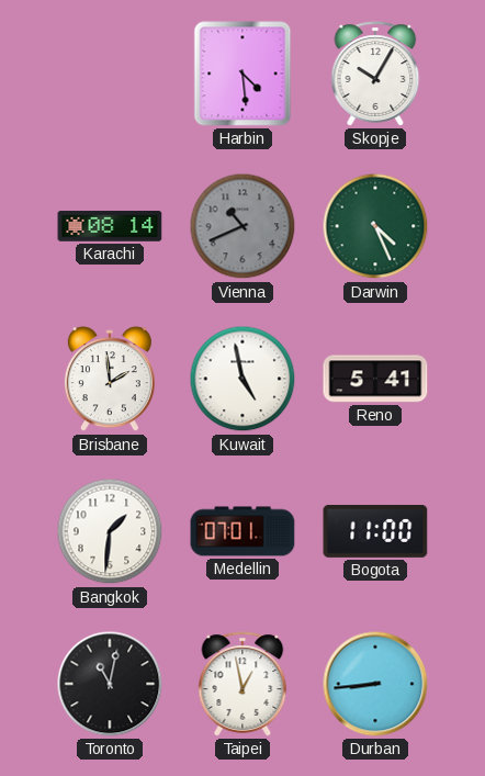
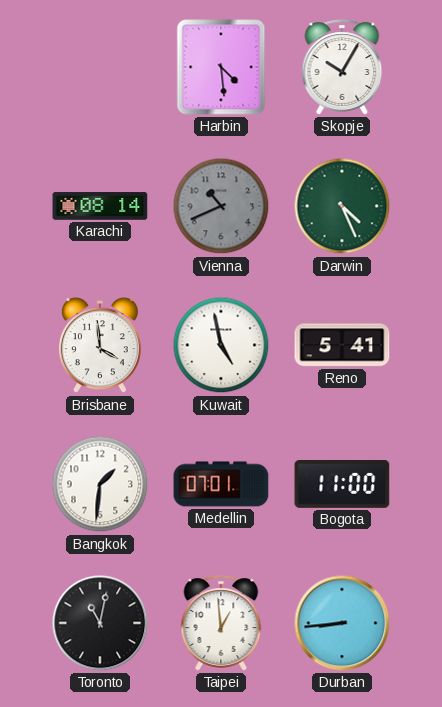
Brisbane: 1:59 -> 3:59
Taipei: 12:58 -> 12:59
